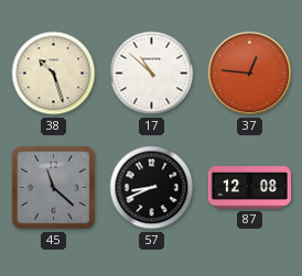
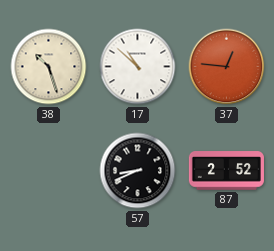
45: 11:22 -> none
87: 12:08 -> 2:52
